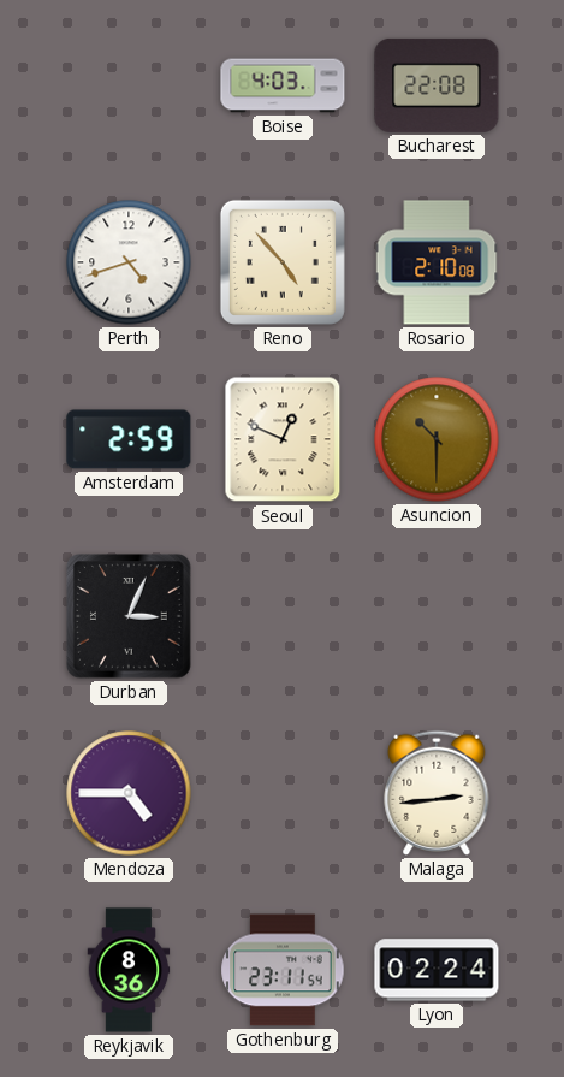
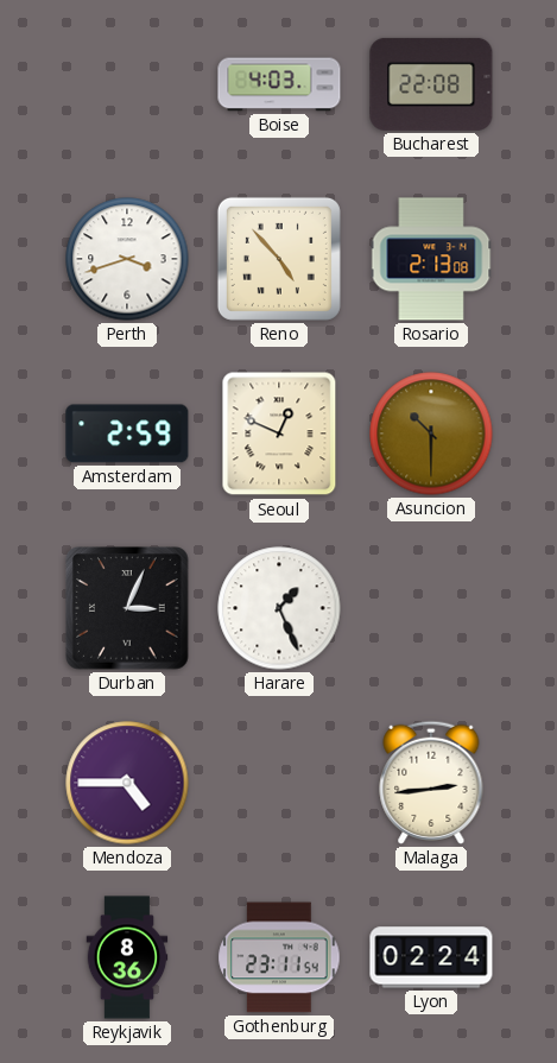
Perth: 4:42 -> 3:42
Rosario: 2:10 -> 2:13
Harare: none -> 1:26
